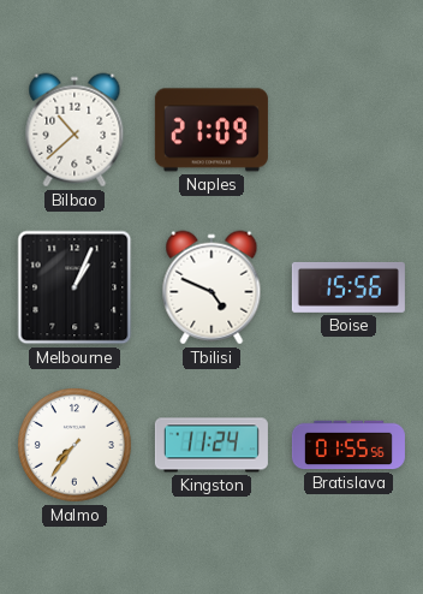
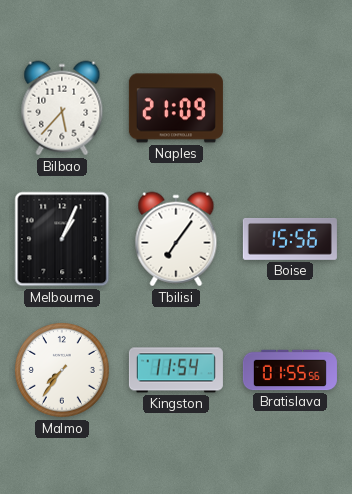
Bilbao: 10:38 -> 5:37
Tbilisi: 4:49 -> 7:06
Kingston: 11:24 -> 11:54
